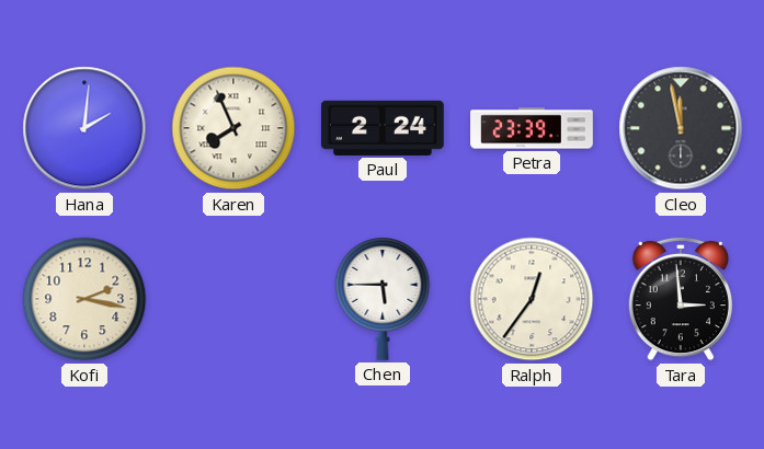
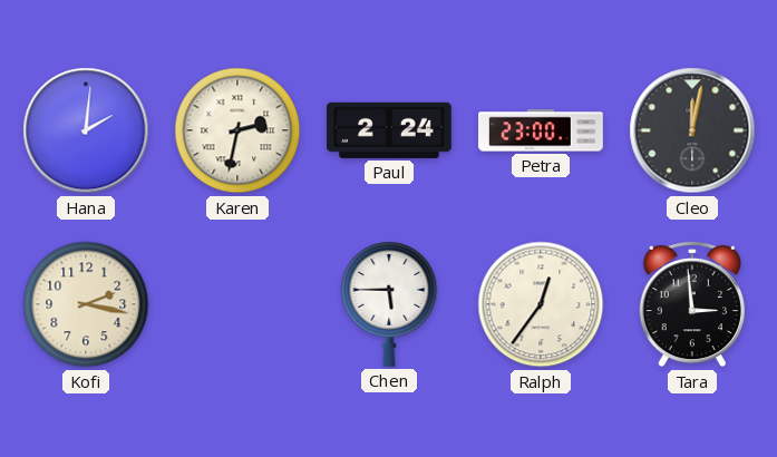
Karen: 7:56 -> 2:32
Petra: 23:39 -> 23:00
Cleo: 11:58 -> 12:02
